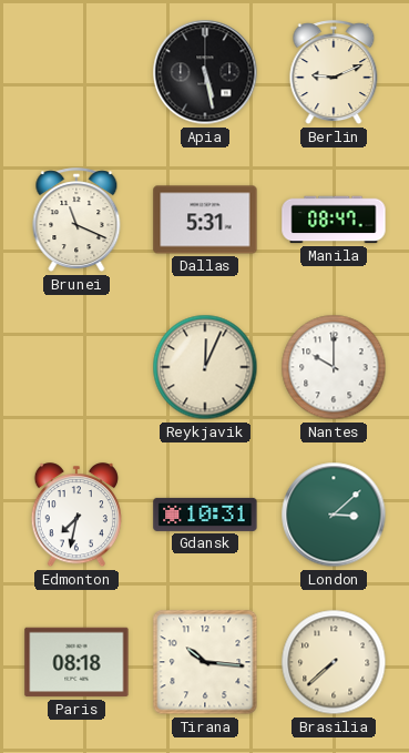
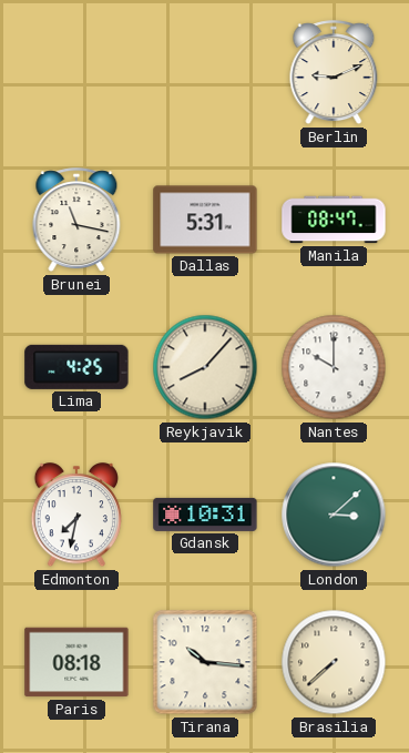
Apia: 5:28 -> none
Brunei: 11:19 -> 11:17
Lima: none -> 4:25
Reykjavik: 12:04 -> 8:07
